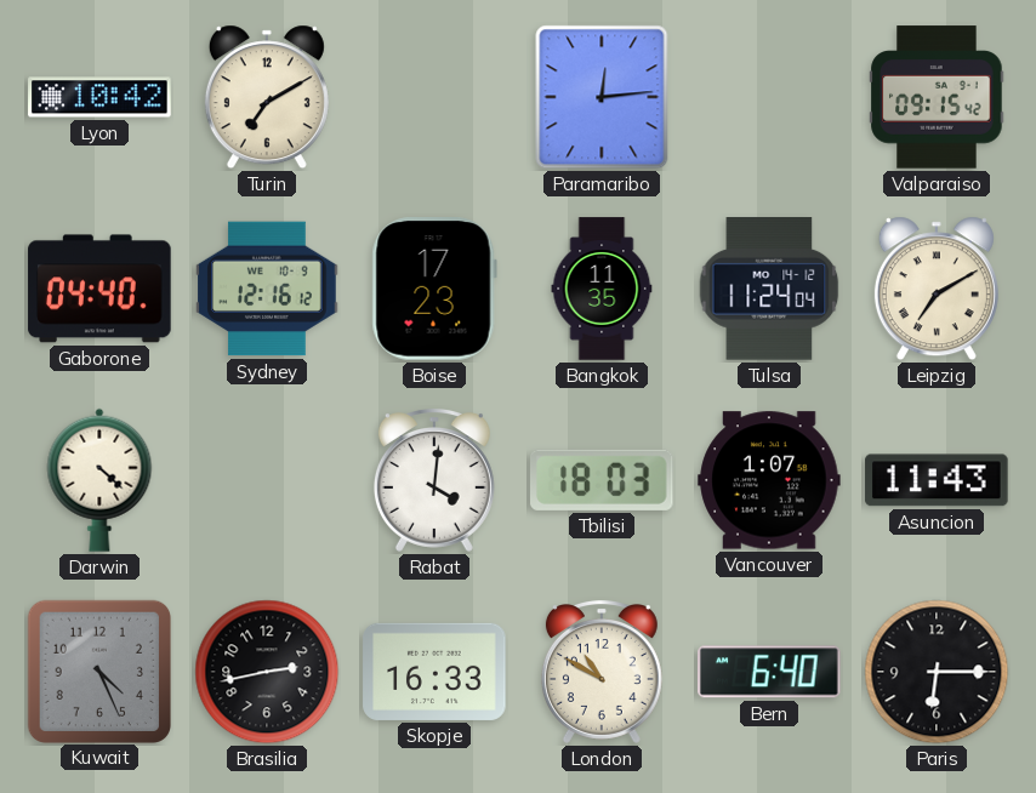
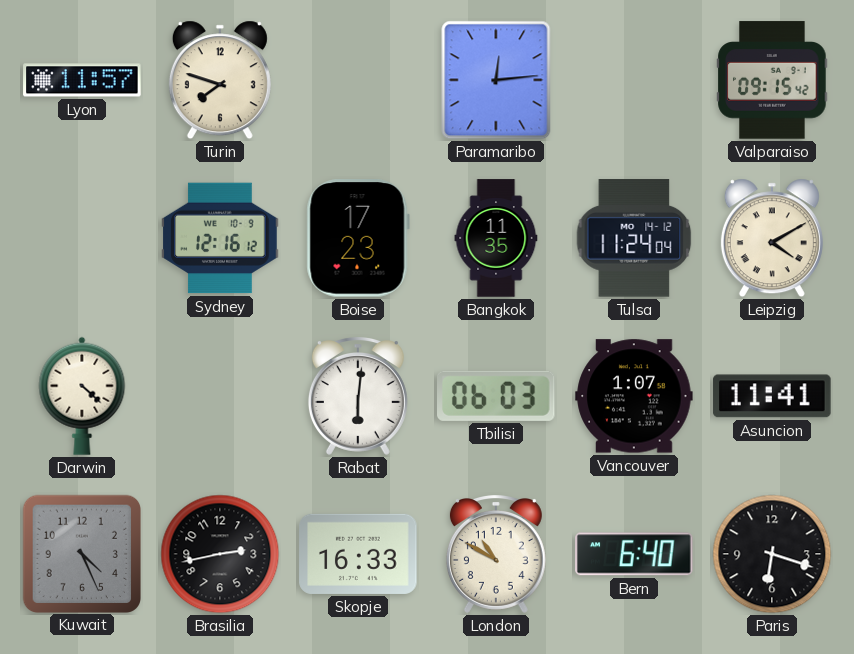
Lyon: 10:42 -> 11:57
Turin: 7:10 -> 7:48
Gaborone: 04:40 -> none
Leipzig: 7:10 -> 4:10
Rabat: 4:01 -> 6:01
Tbilisi: 18:03 -> 06:03
Asuncion: 11:43 -> 11:41
Paris: 6:15 -> 6:18
